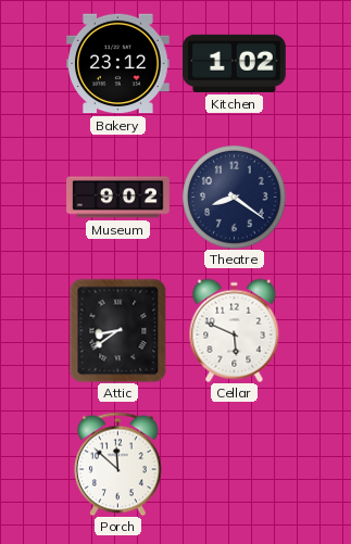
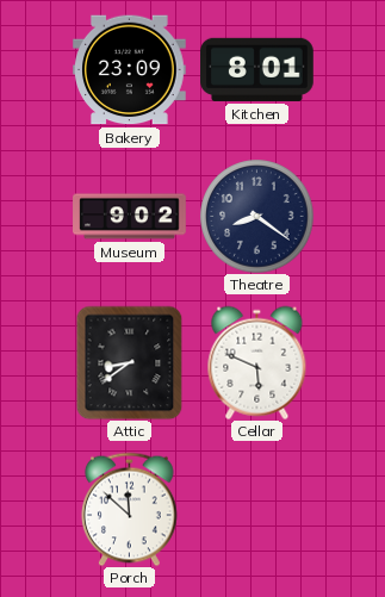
Bakery: 23:12 -> 23:09
Kitchen: 1:02 -> 8:01
